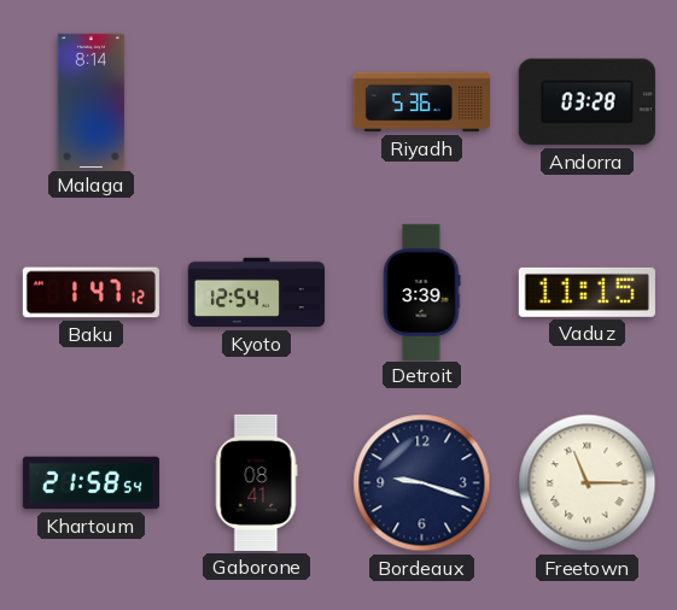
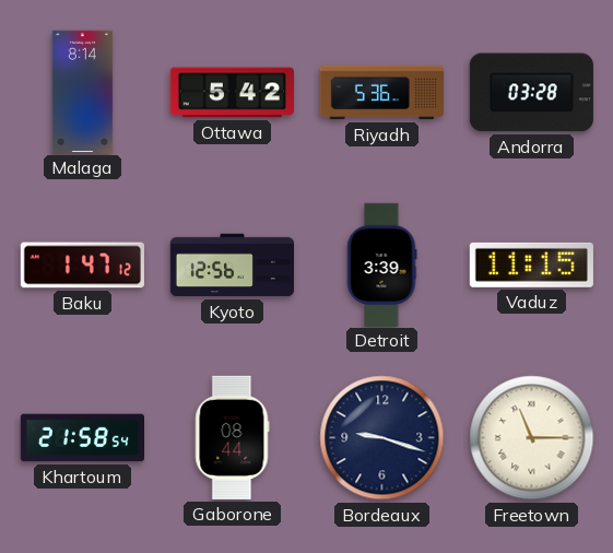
Ottawa: none -> 5:42
Kyoto: 12:54 -> 12:56
Gaborone: 08:41 -> 08:44
